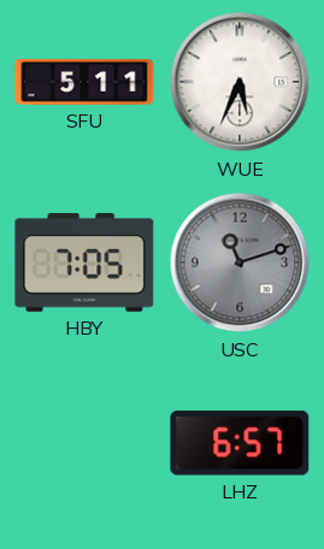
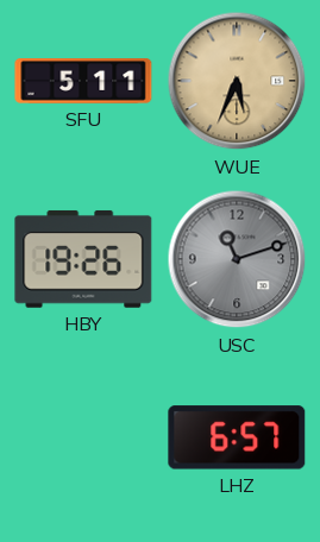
WUE dial: white -> champagne
HBY: 7:05 -> 19:26
